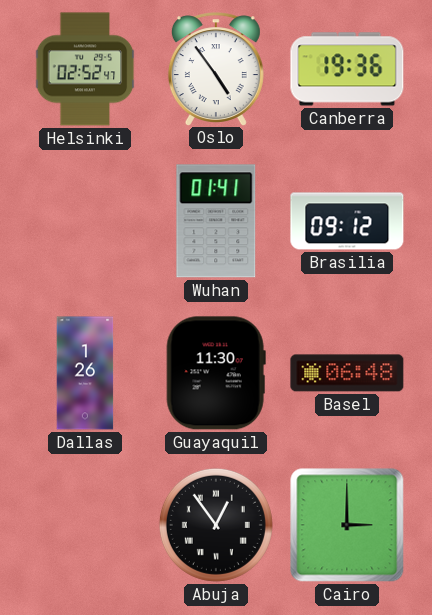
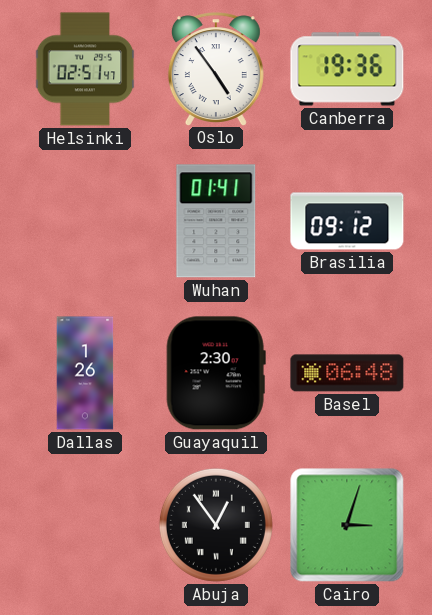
Helsinki: 02:52 -> 02:51
Guayaquil: 11:30 -> 2:30
Cairo: 3:00 -> 3:03
